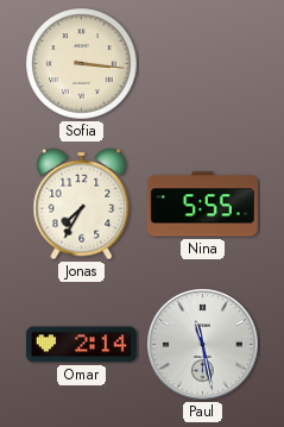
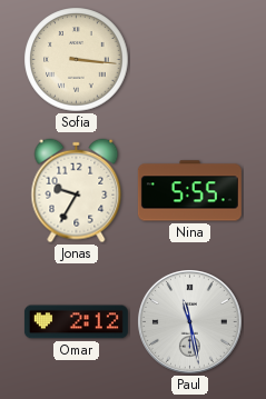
Jonas: 7:35 -> 9:35
Omar: 2:14 -> 2:12
